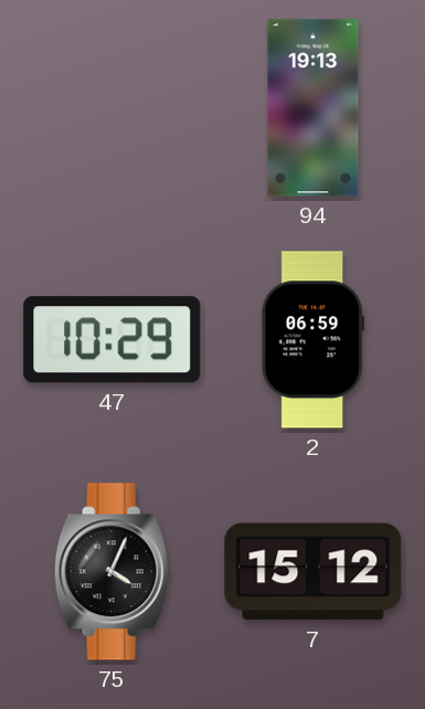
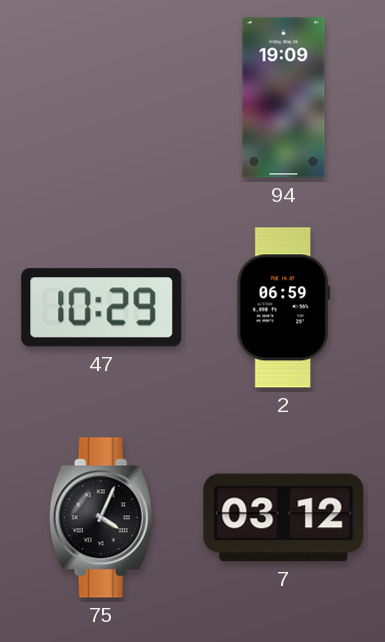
94: 19:13 -> 19:09
7: 15:12 -> 03:12
